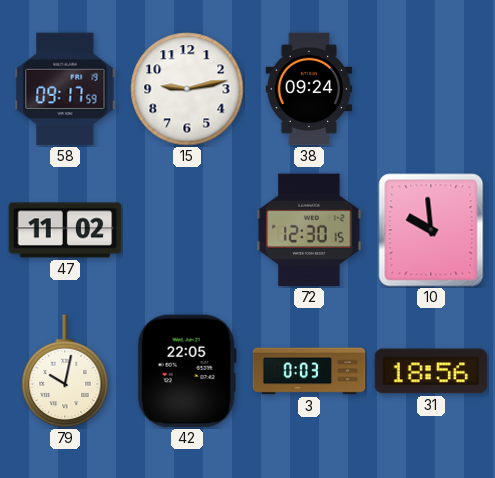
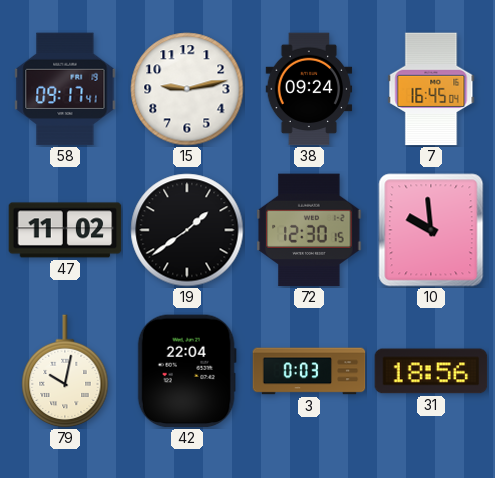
58: 09:17:59 -> 09:17:41
7: none -> 16:45
19: none -> 1:39
42: 22:05 -> 22:04
